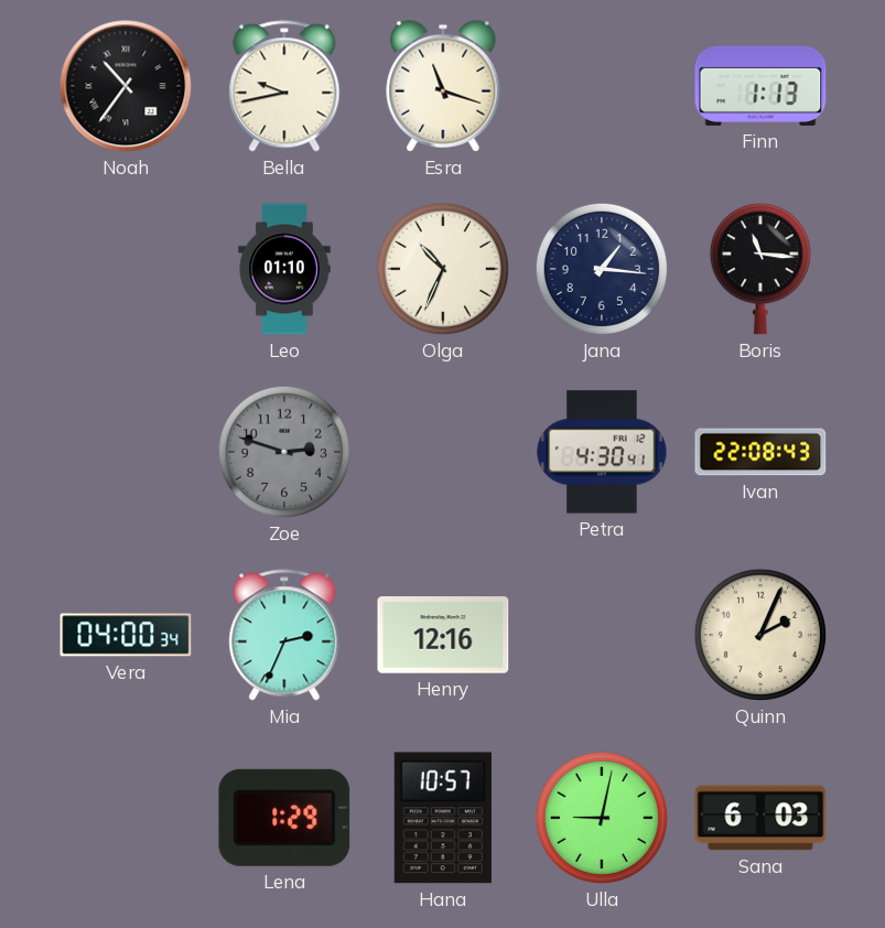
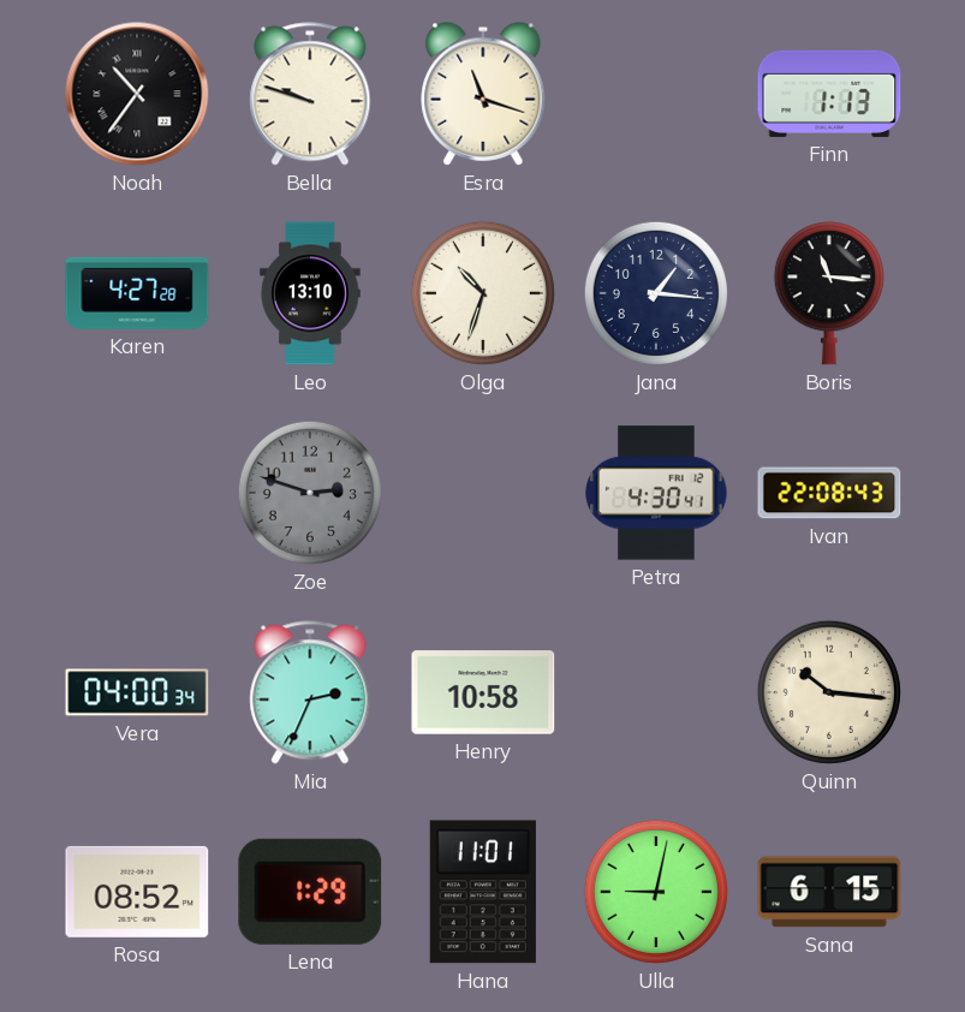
Bella: 9:43 -> 9:48
Karen: none -> 4:27
Leo: 01:10 -> 13:10
Olga: 10:34 -> 10:33
Henry: 12:16 -> 10:58
Quinn: 2:04 -> 10:16
Rosa: none -> 08:52
Hana: 10:57 -> 11:01
Sana: 6:03 -> 6:15
